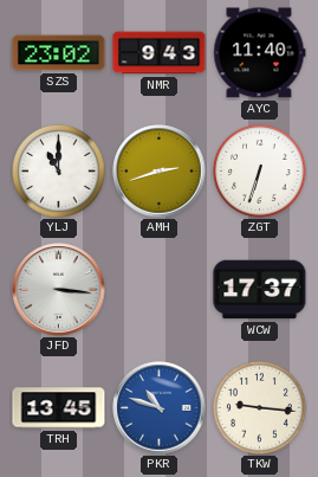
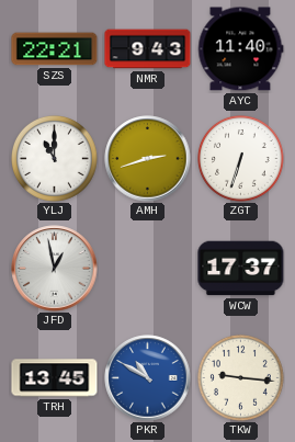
SZS: 23:02 -> 22:21
JFD: 3:16 -> 12:58
PKR: 10:48 -> 10:50
